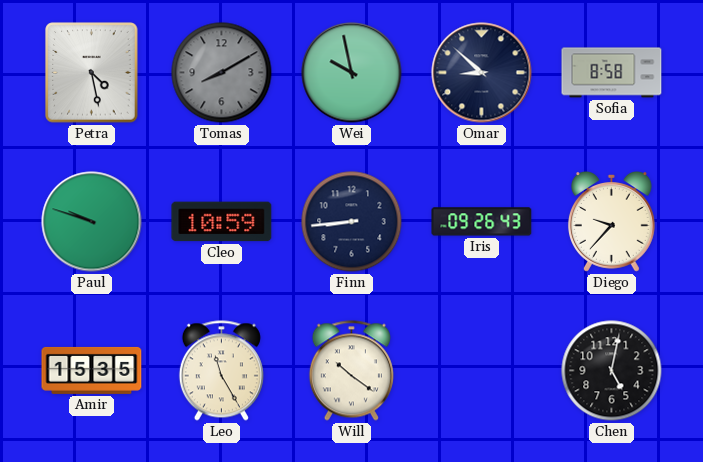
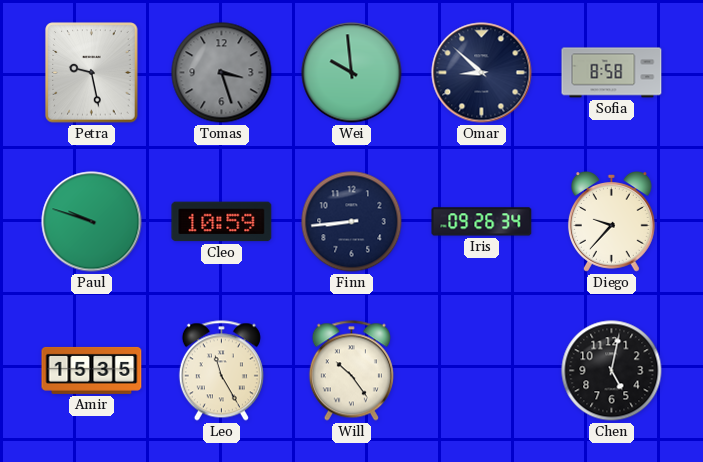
Petra: 4:28 -> 9:28
Tomas: 8:10 -> 3:27
Wei: 9:58 -> 9:59
Iris: 09:26:43 -> 09:26:34
Will: 10:21 -> 10:24
